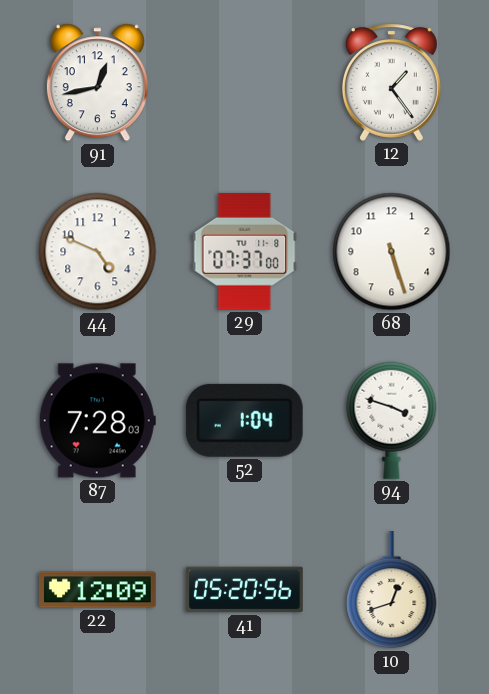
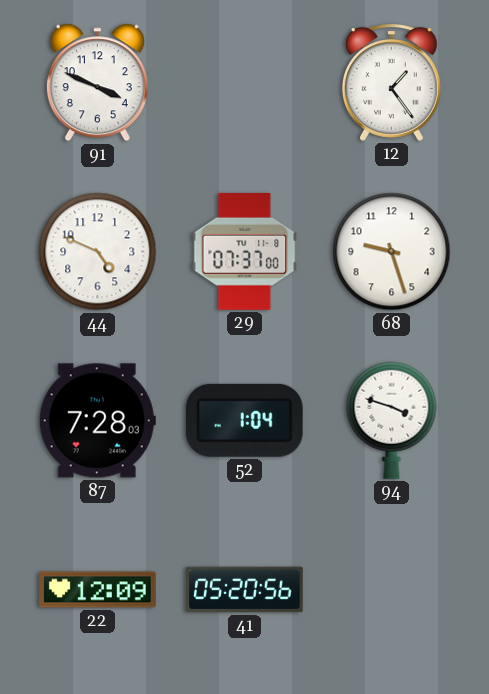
91: 12:43 -> 3:49
68: 5:27 -> 9:27
10: 12:42 -> none
